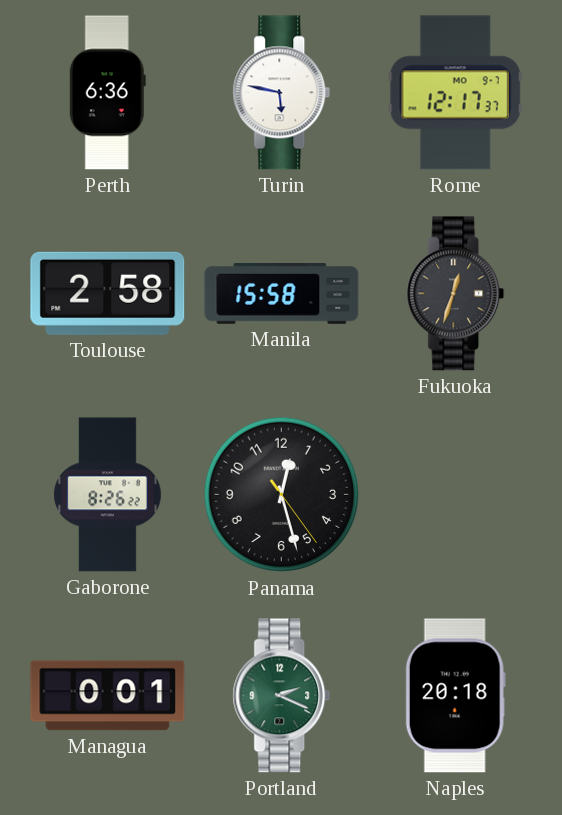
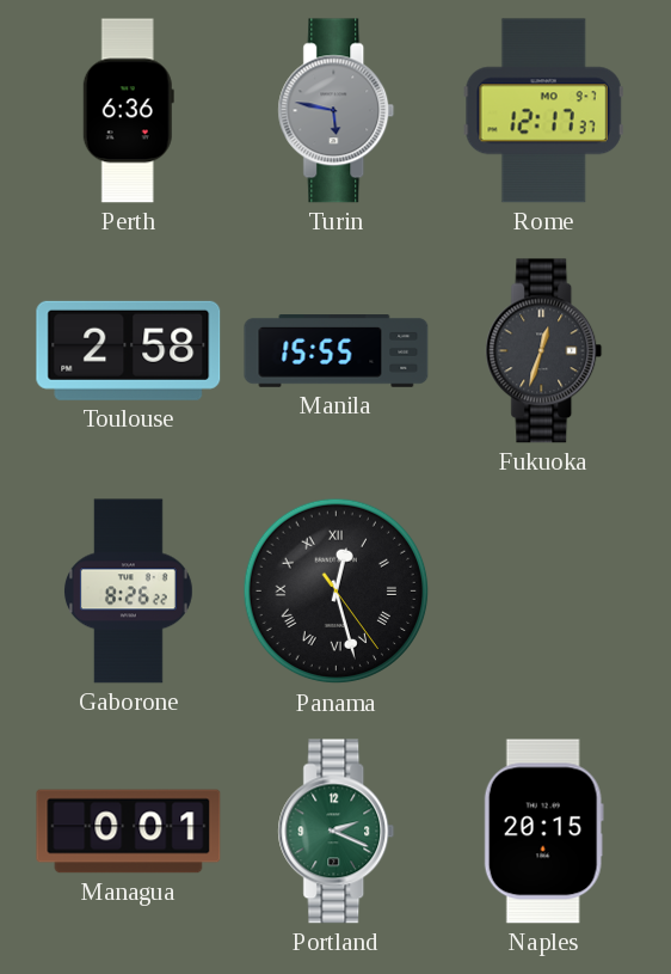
Turin dial: white -> grey
Manila: 15:58 -> 15:55
Panama numerals: Arabic -> Roman
Naples: 20:18 -> 20:15
